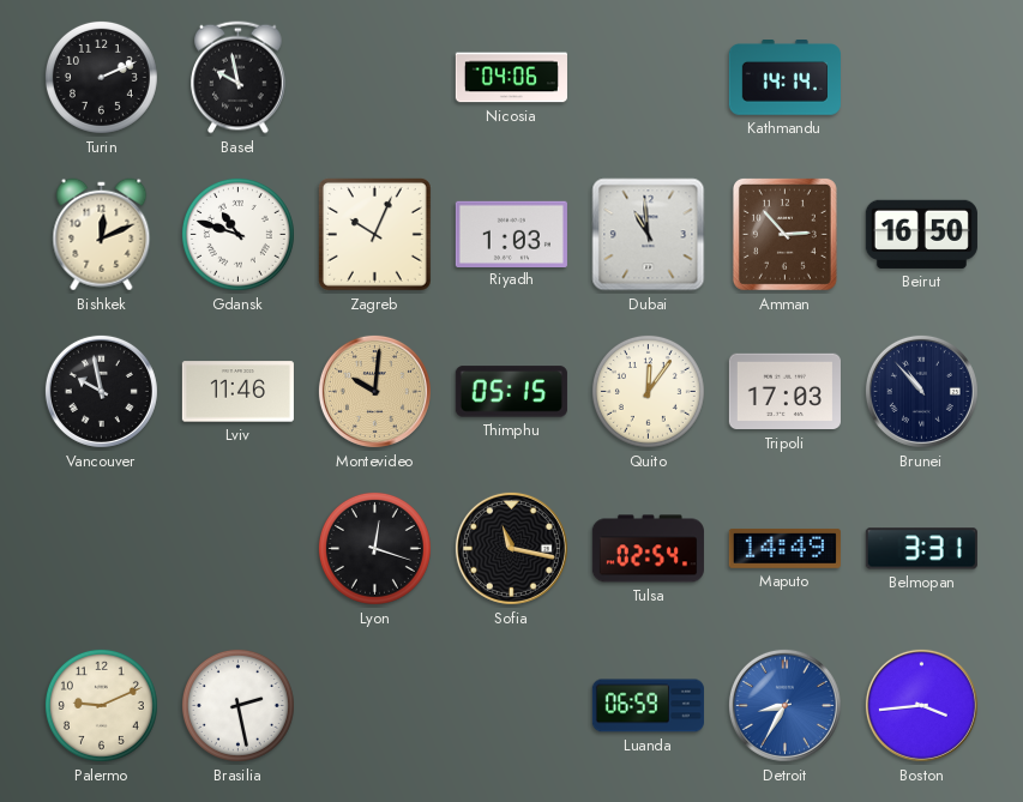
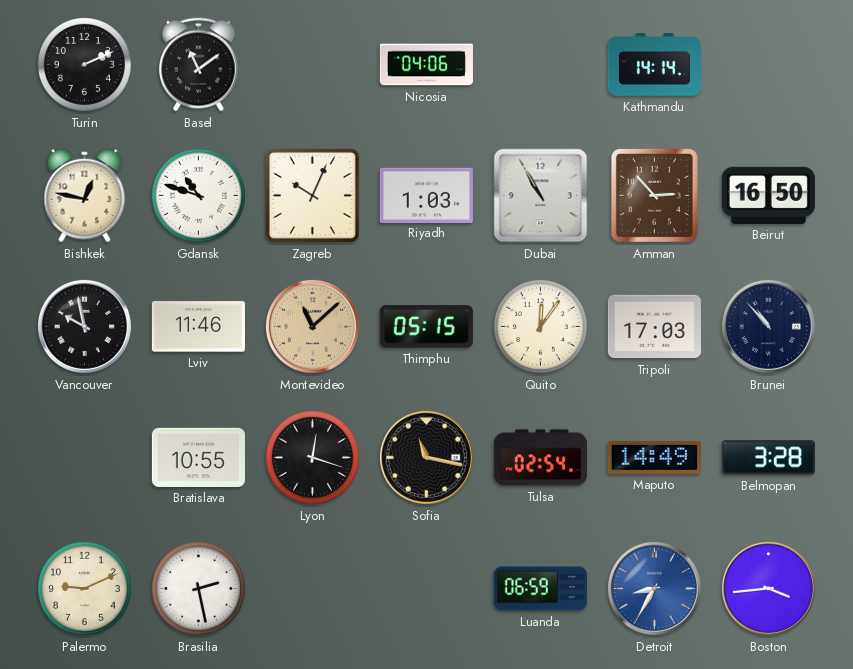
Basel: 9:58 -> 11:09
Bishkek: 12:11 -> 12:47
Dubai: 10:59 -> 10:55
Montevideo: 10:01 -> 11:08
Bratislava: none -> 10:55
Belmopan: 3:31 -> 3:28
